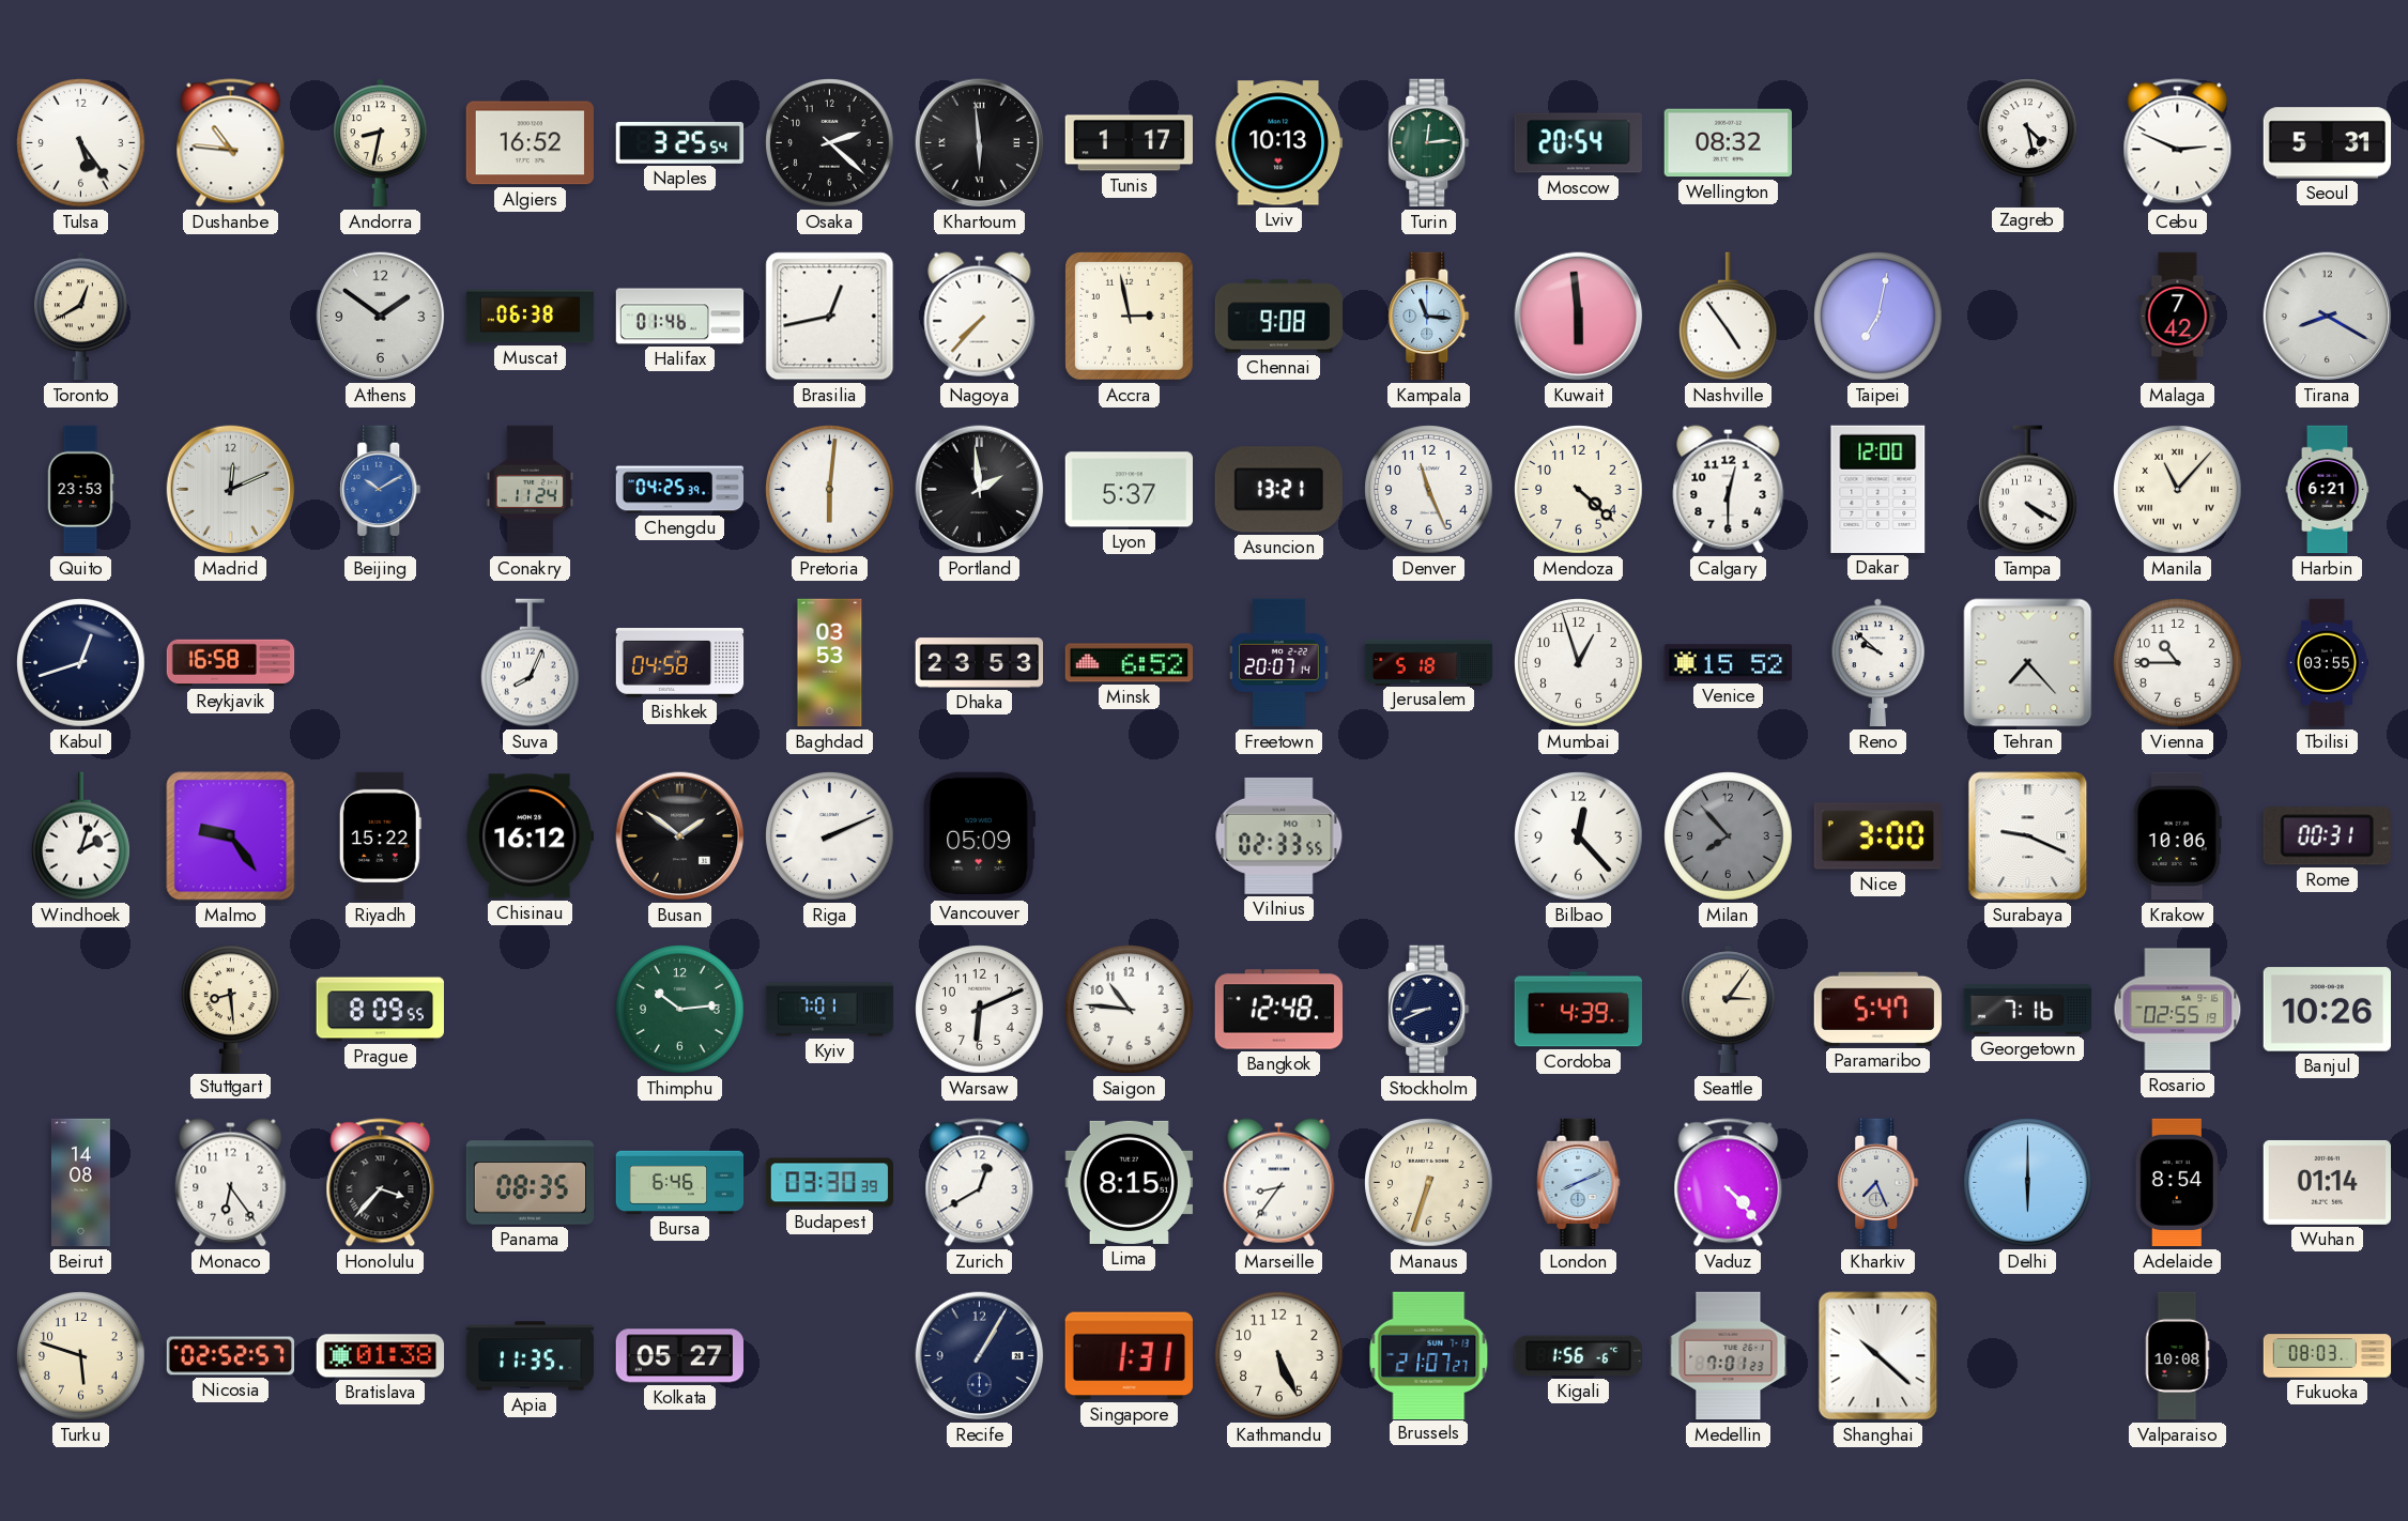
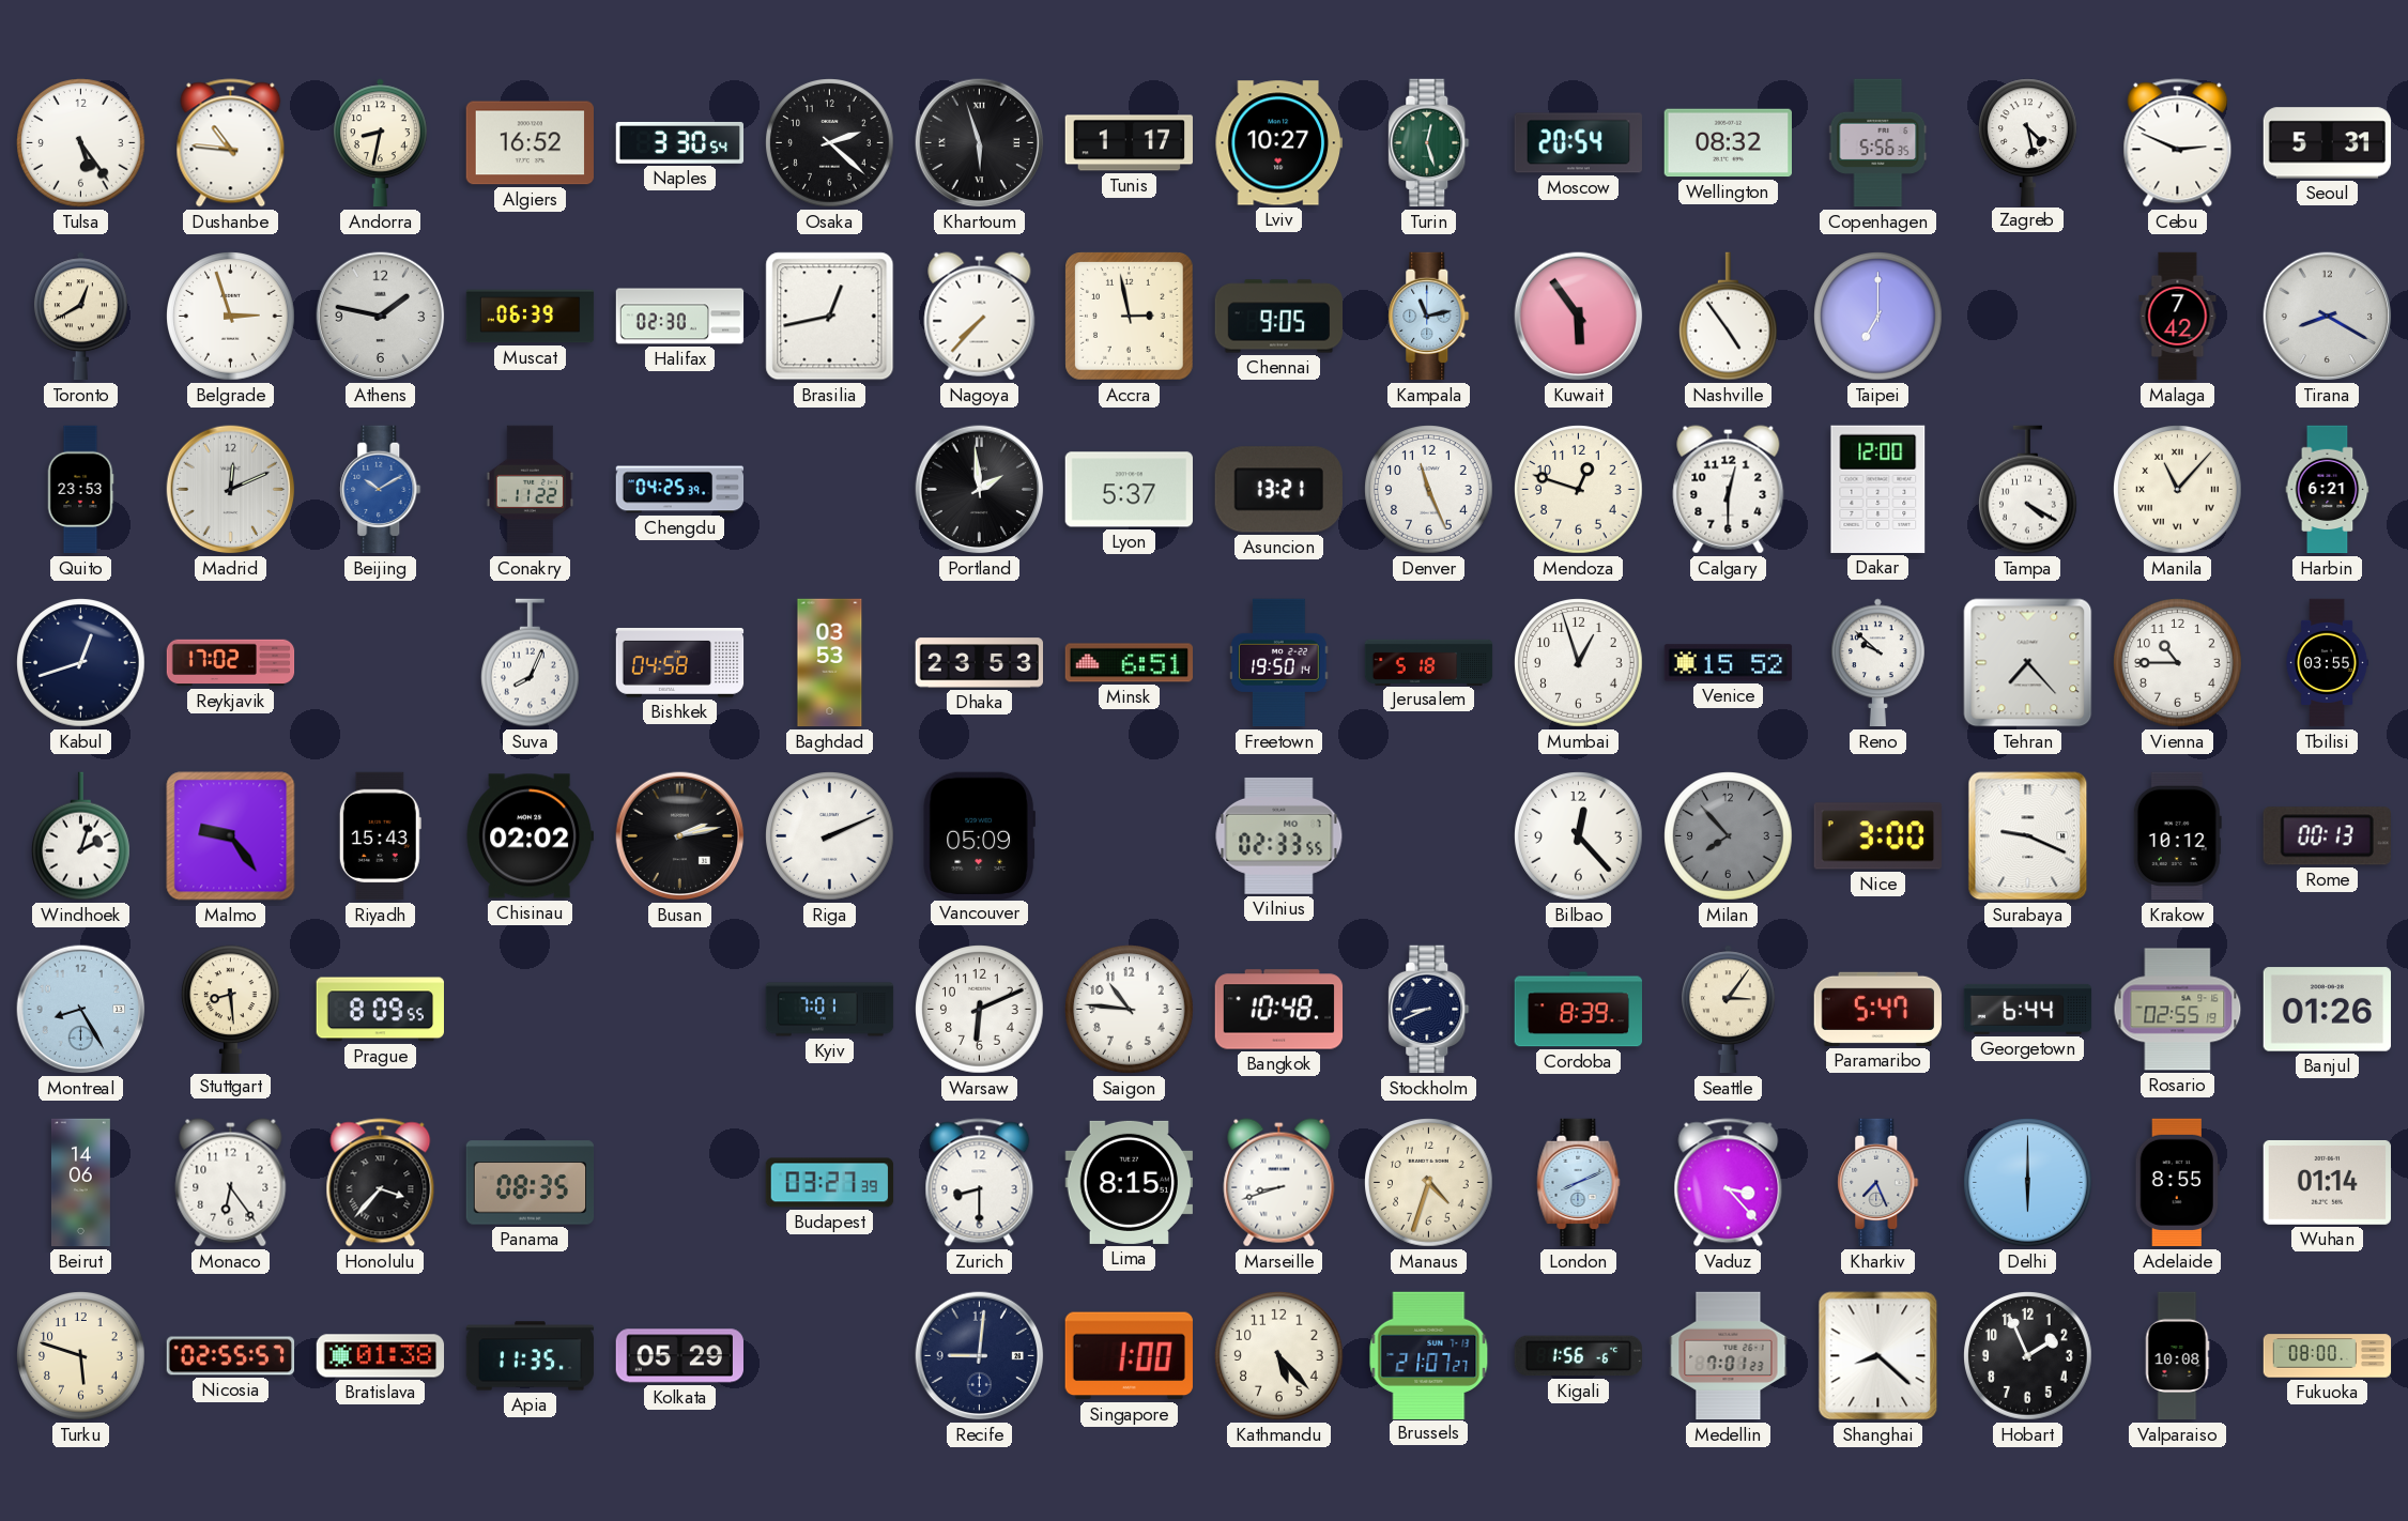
Naples: 3:25 -> 3:30
Khartoum: 5:59 -> 5:57
Lviv: 10:13 -> 10:27
Turin: 12:14 -> 12:27
Copenhagen: none -> 5:56
Belgrade: none -> 2:57
Athens: 1:51 -> 1:47
Muscat: 06:38 -> 06:39
Halifax: 01:46 -> 02:30
Chennai: 9:08 -> 9:05
Kampala: 11:16 -> 11:13
Kuwait: 5:59 -> 5:54
Taipei: 7:02 -> 7:00
Conakry: 11:24 -> 11:22
Pretoria: 6:01 -> none
Mendoza: 4:22 -> 12:48
Reykjavik: 16:58 -> 17:02
Minsk: 6:52 -> 6:51
Freetown: 20:07 -> 19:50
Riyadh: 15:22 -> 15:43
Chisinau: 16:12 -> 02:02
Busan: 1:51 -> 2:13
Krakow: 10:06 -> 10:12
Rome: 00:31 -> 00:13
Montreal: none -> 8:25
Thimphu: 10:14 -> none
Bangkok: 12:48 -> 10:48
Cordoba: 4:39 -> 8:39
Georgetown: 7:16 -> 6:44
Banjul: 10:26 -> 01:26
Beirut: 14:08 -> 14:06
Bursa: 6:46 -> none
Budapest: 03:30 -> 03:27
Zurich: 12:40 -> 8:30
Marseille: 8:36 -> 8:42
Manaus: 6:33 -> 4:33
Vaduz: 4:23 -> 3:23
Adelaide: 8:54 -> 8:55
Nicosia: 02:52 -> 02:55
Kolkata: 05:27 -> 05:29
Recife: 1:05 -> 9:01
Singapore: 1:31 -> 1:00
Kathmandu: 5:26 -> 5:23
Shanghai: 10:22 -> 8:22
Hobart: none -> 1:56
Fukuoka: 08:03 -> 08:00
